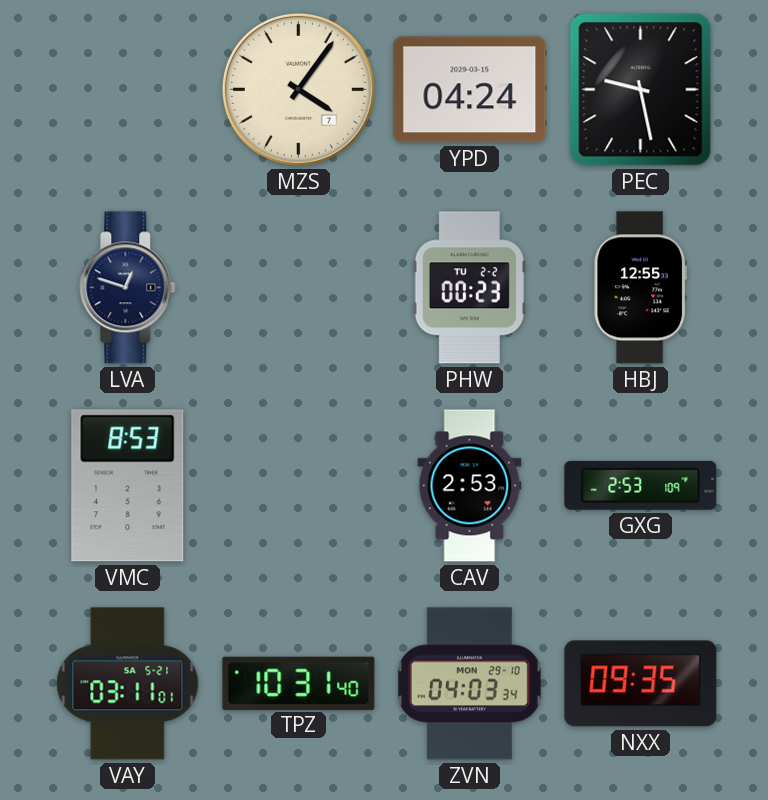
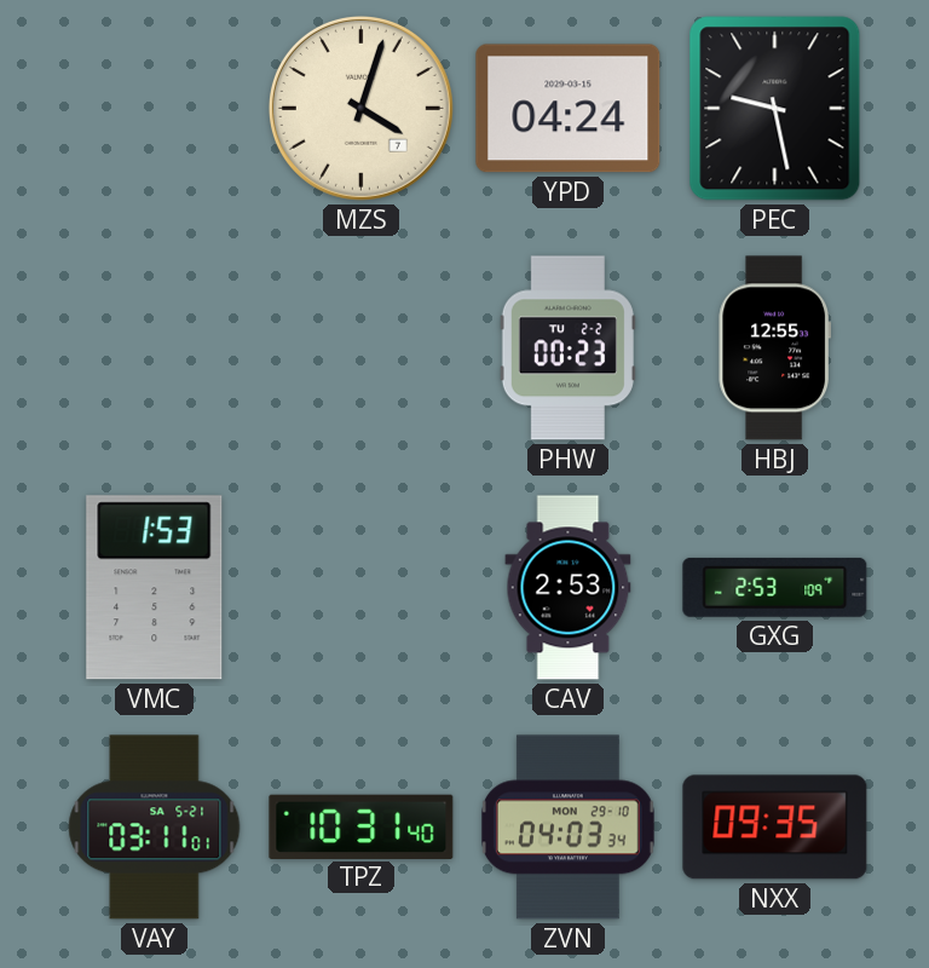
MZS: 4:06 -> 4:03
LVA: 12:48 -> none
VMC: 8:53 -> 1:53
